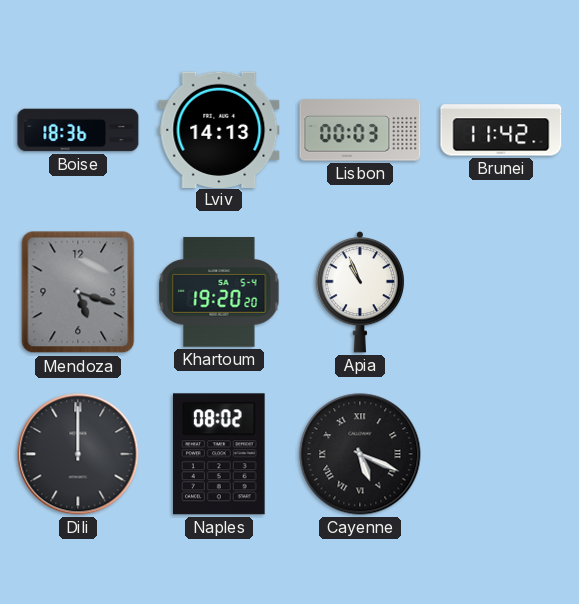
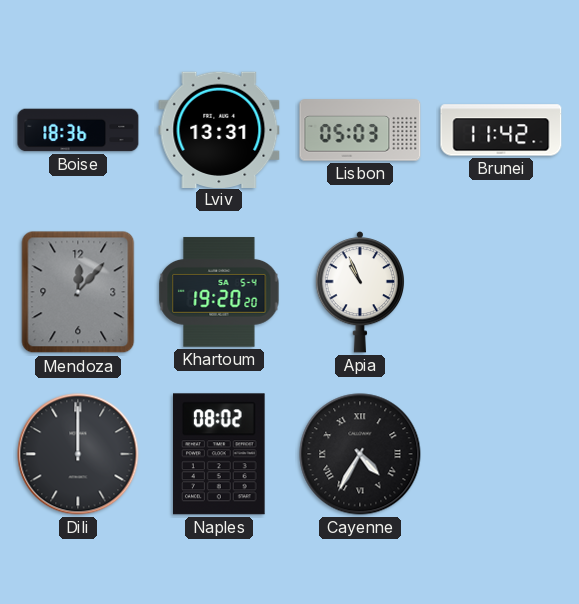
Lviv: 14:13 -> 13:31
Lisbon: 00:03 -> 05:03
Mendoza: 5:18 -> 12:07
Cayenne: 5:19 -> 4:35
